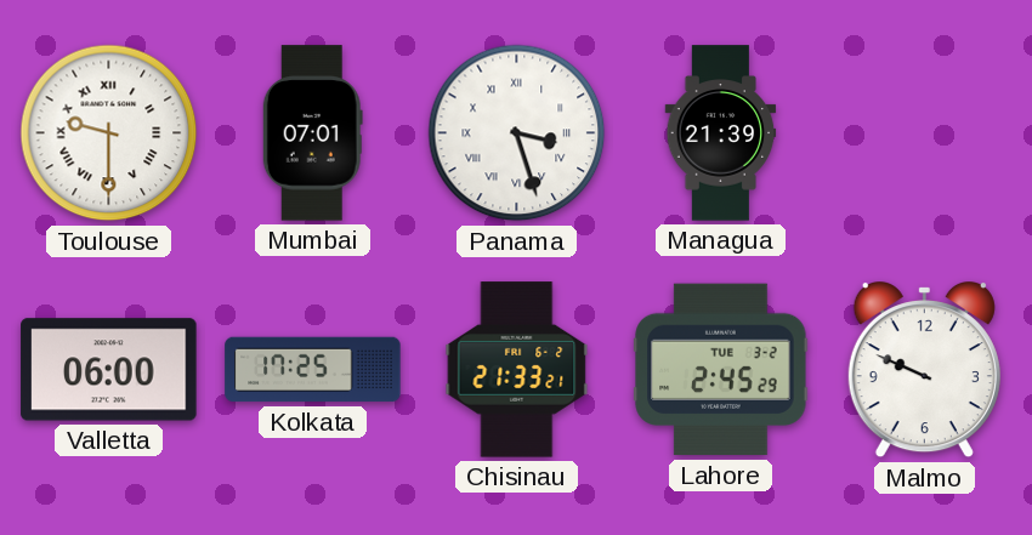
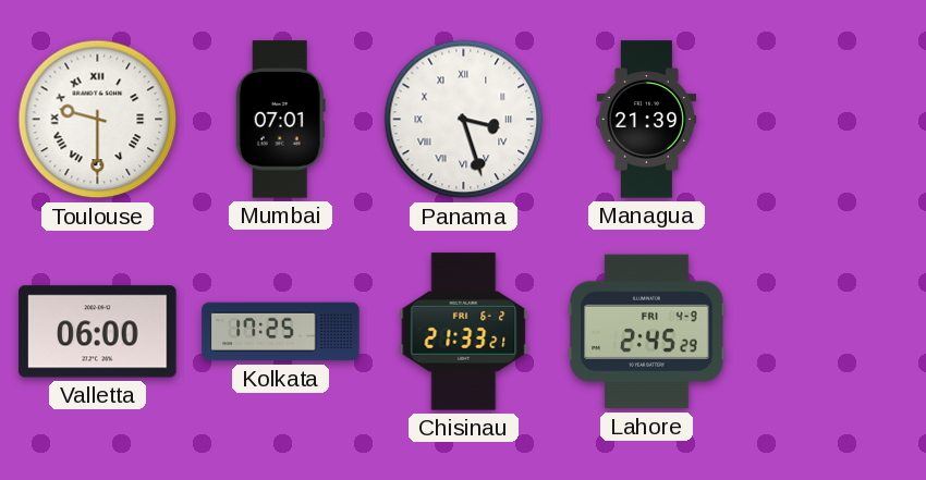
Lahore date: TUE 3-2 -> FRI 4-9
Malmo: 9:49 -> none
